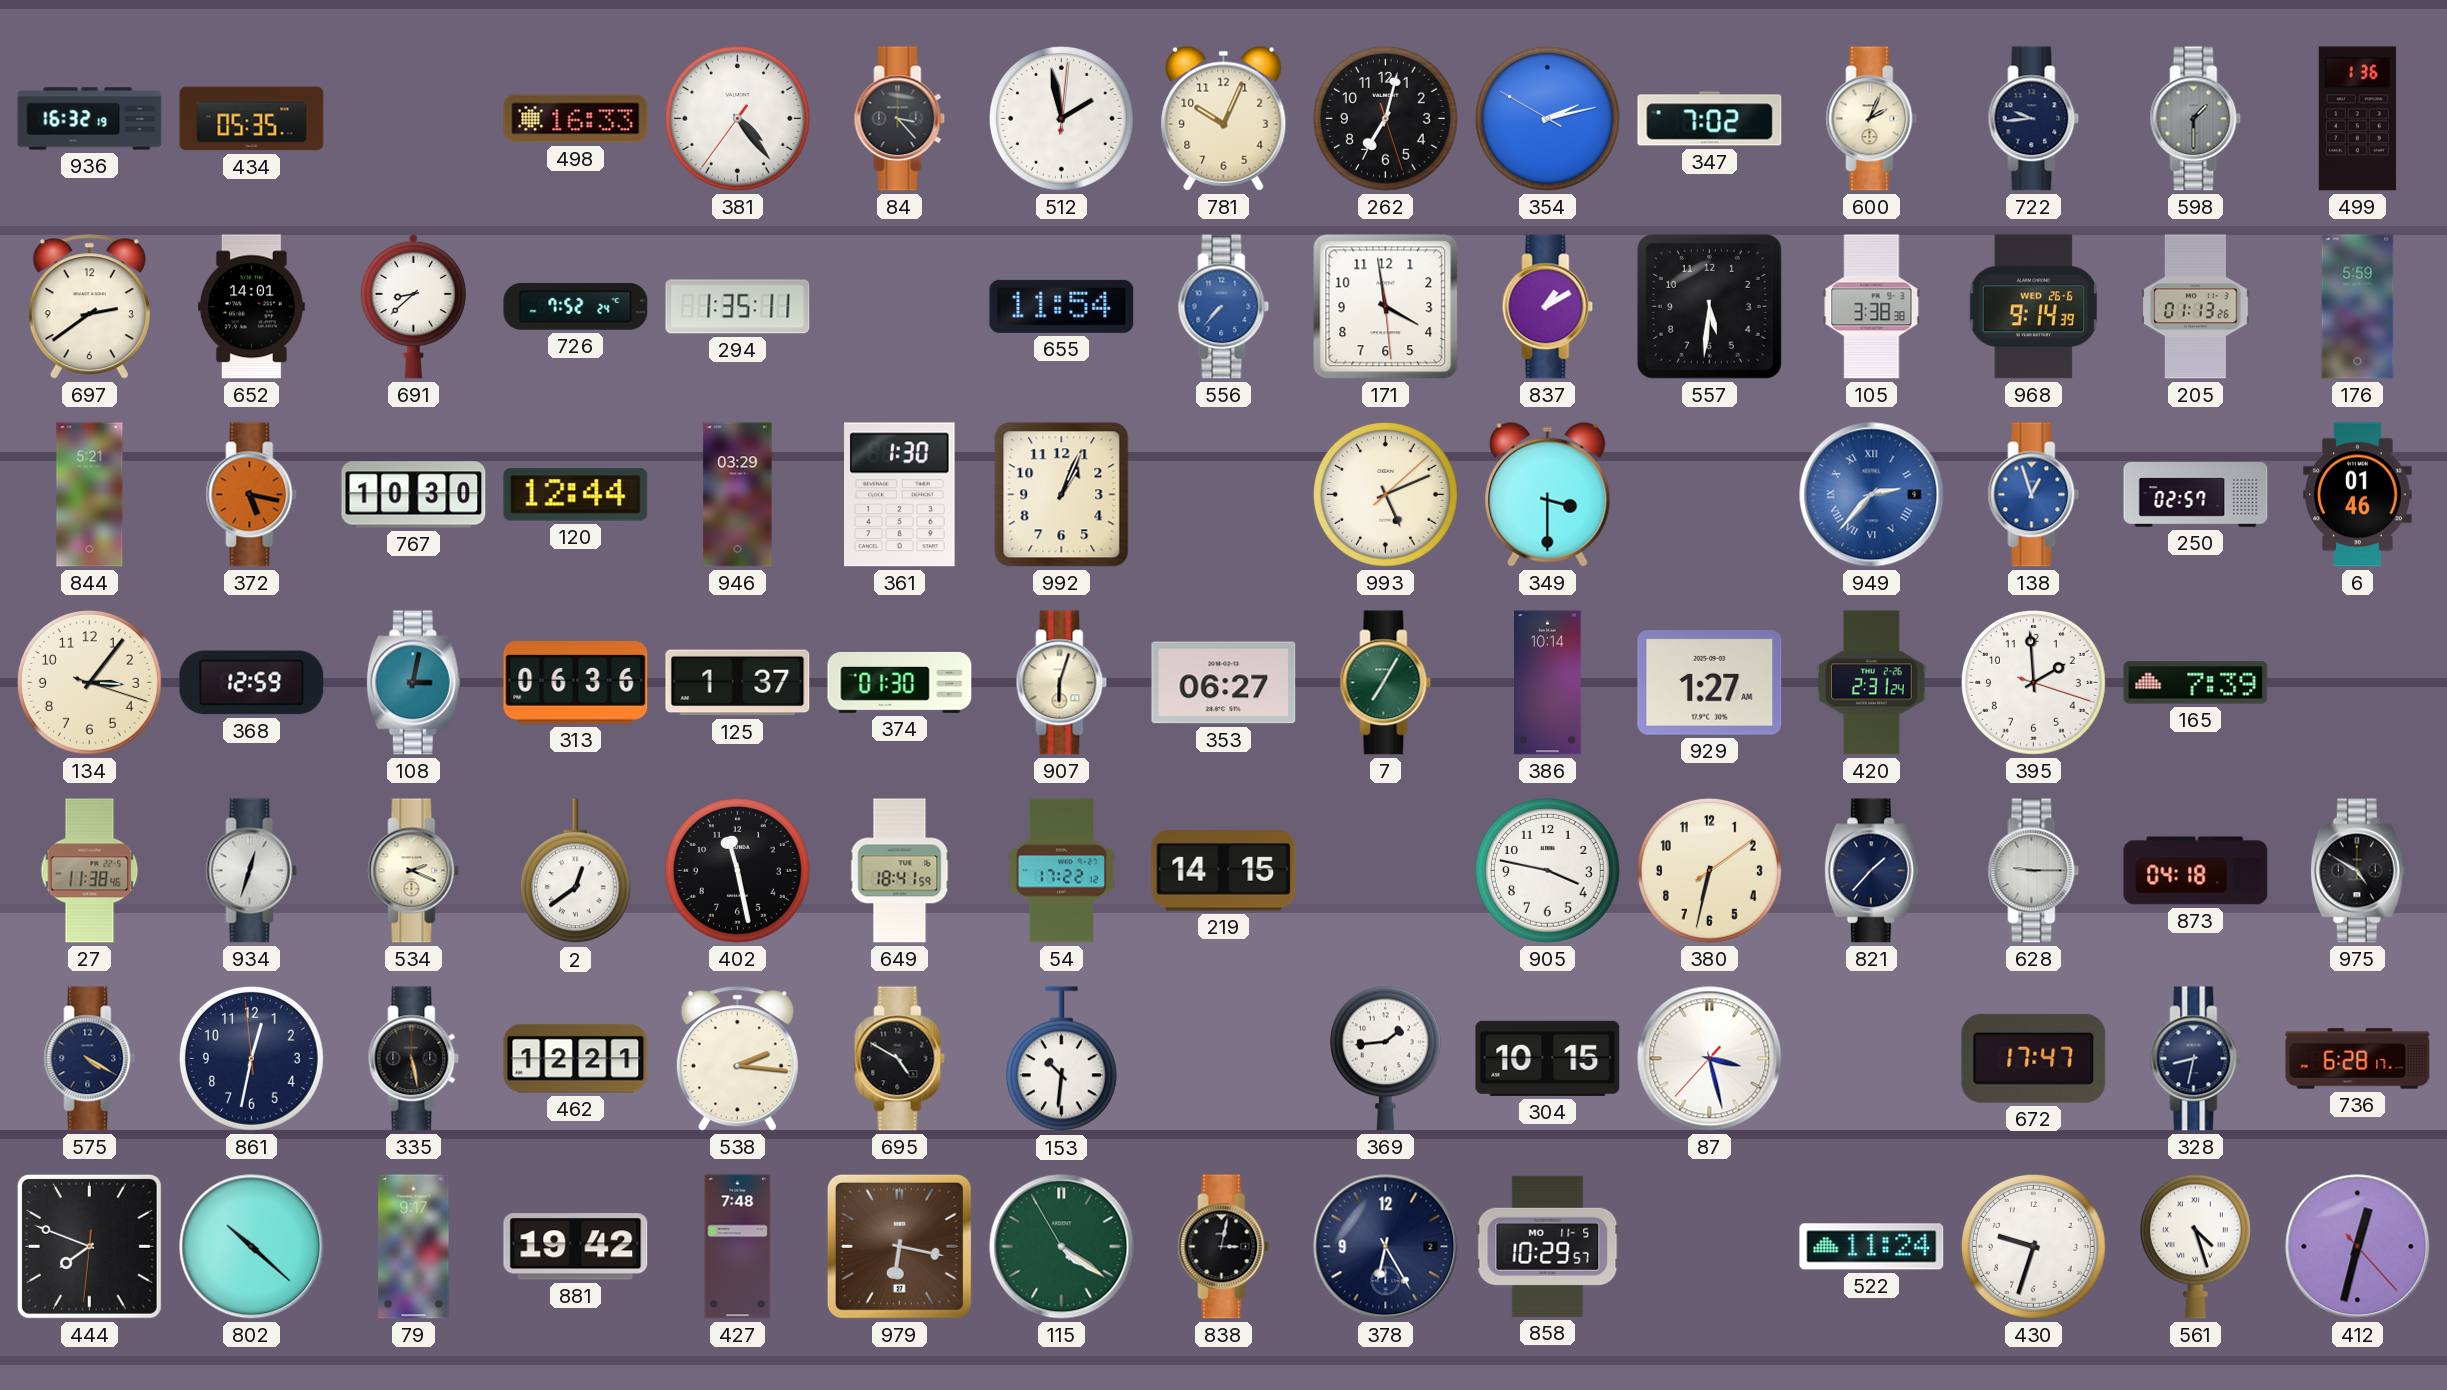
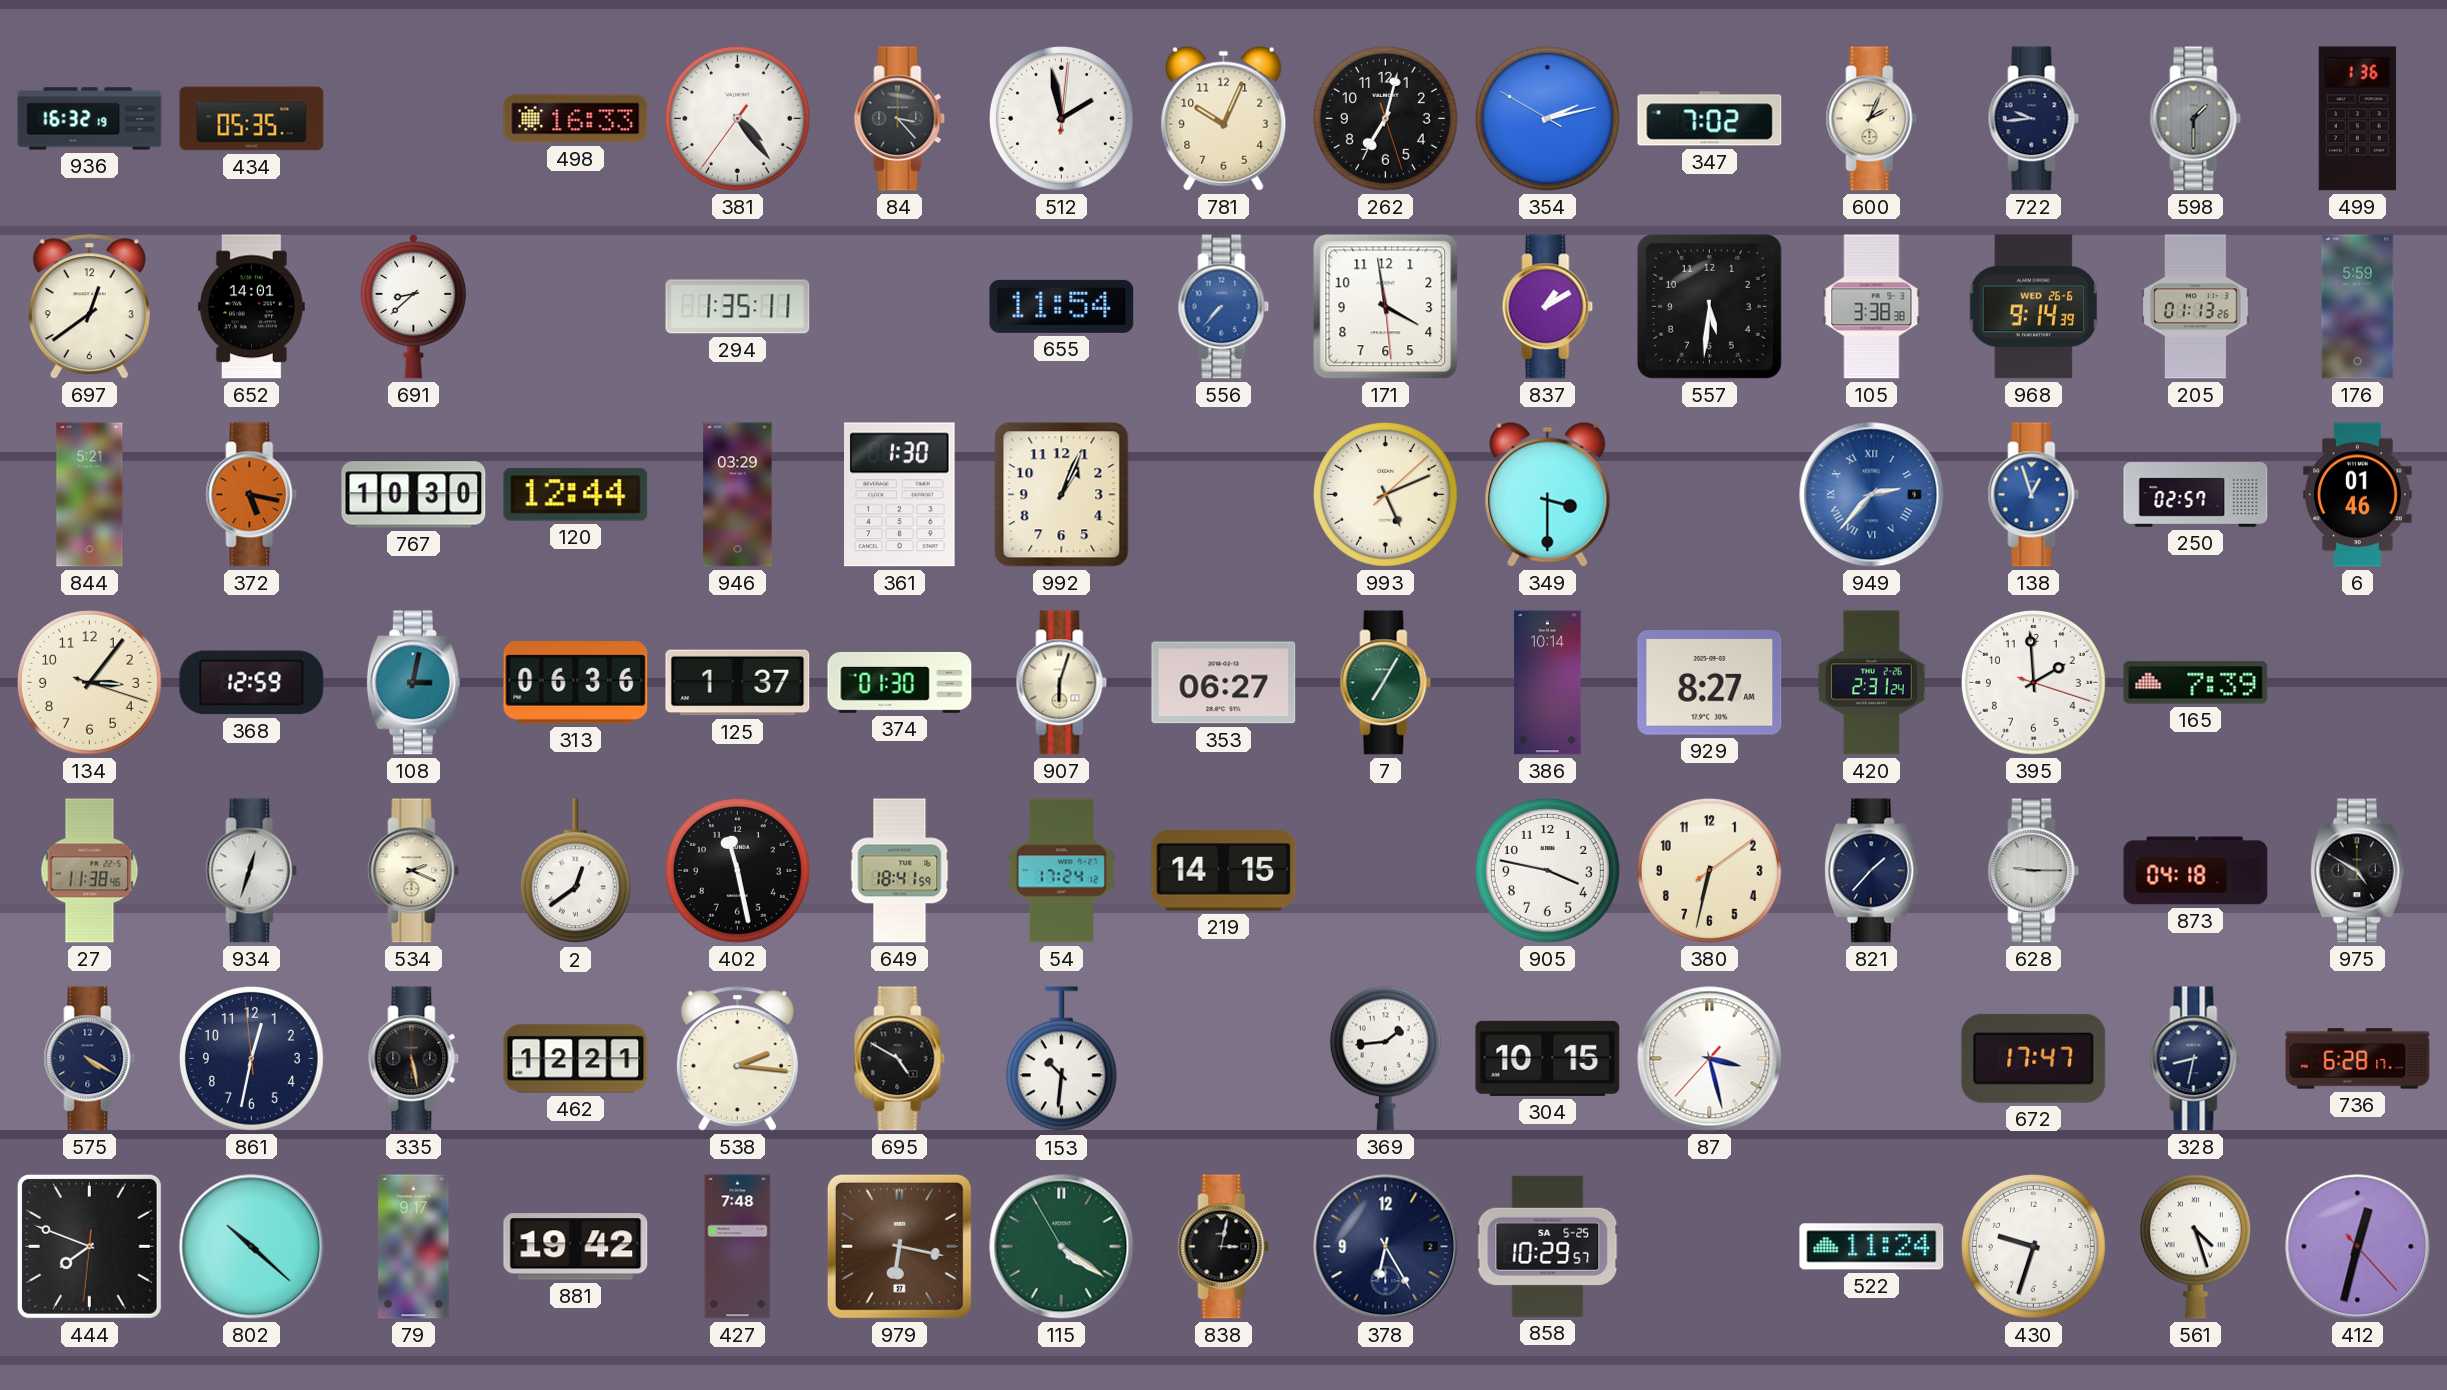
697: 2:39 -> 12:39
726: 7:52 -> none
929: 1:27 -> 8:27
54: 17:22 -> 17:24
858 date: MO 11-5 -> SA 5-25
